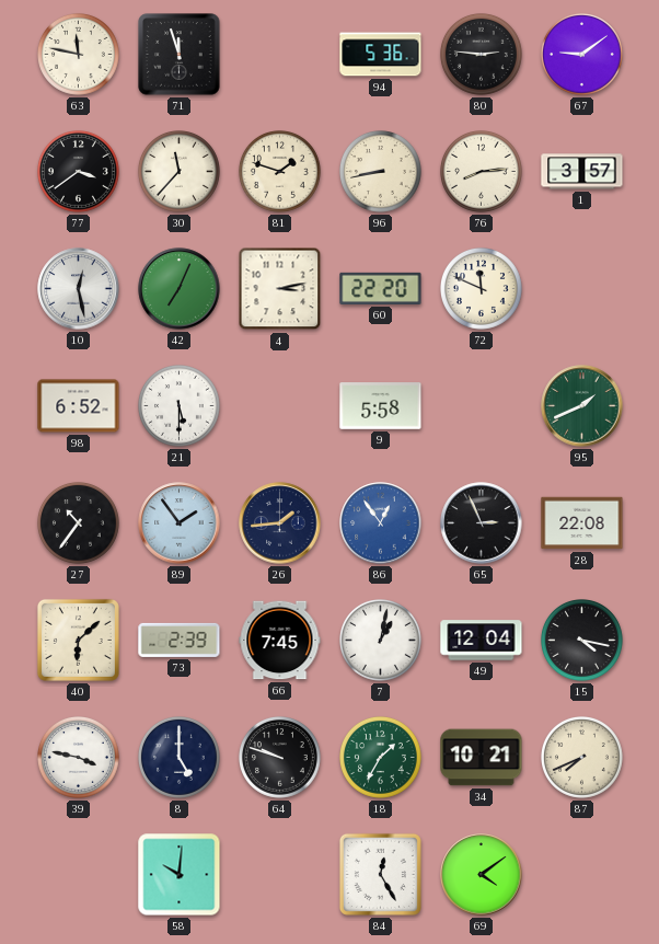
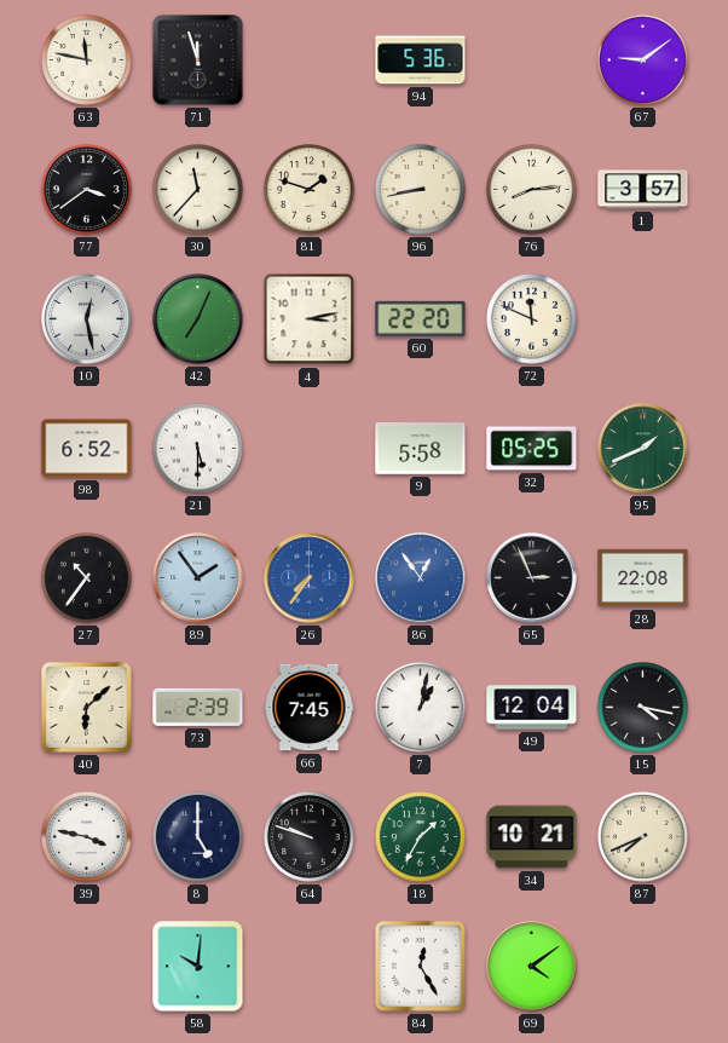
80: 2:46 -> none
32: none -> 05:25
26: 1:44 -> 7:36
26 dial: navy -> blue
